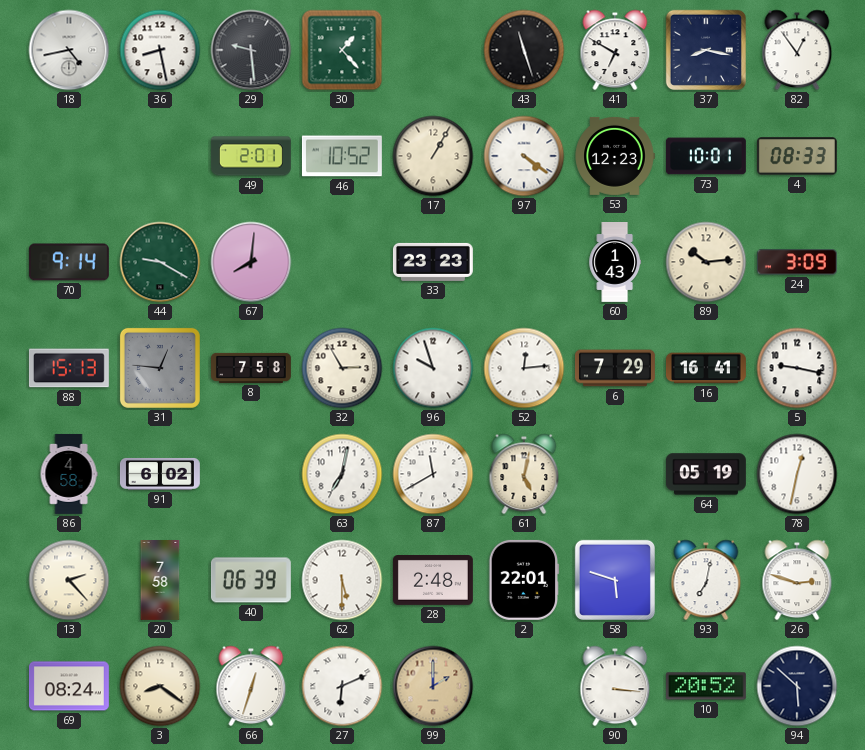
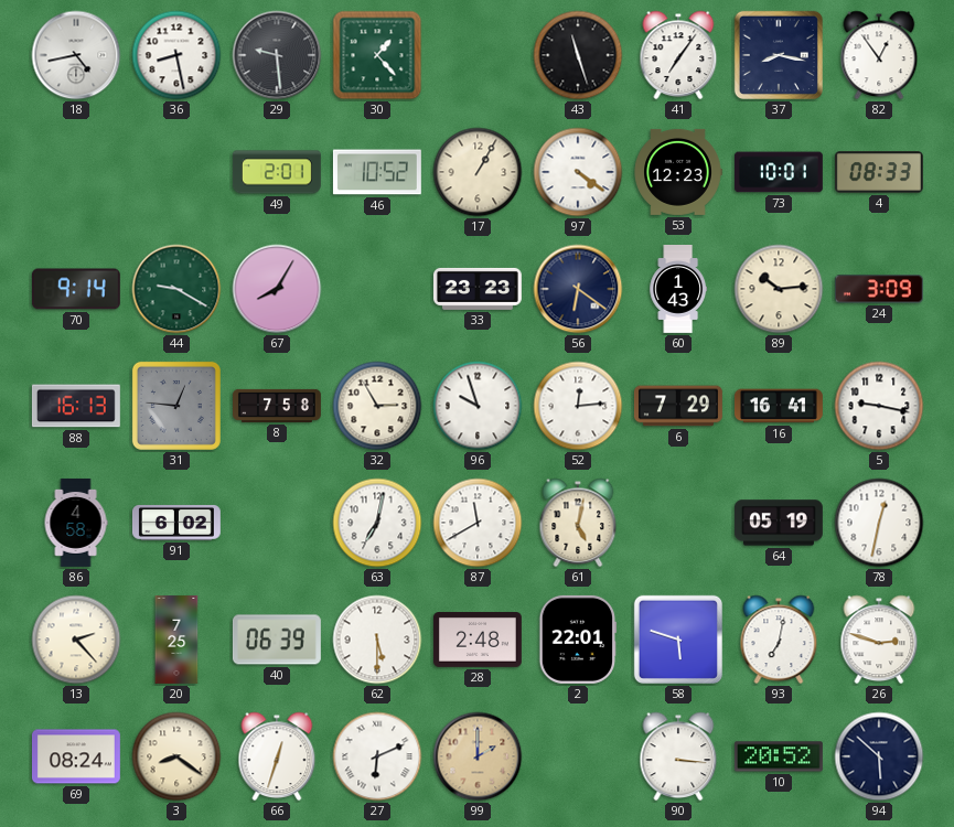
41: 6:50 -> 7:06
67: 8:01 -> 8:05
56: none -> 6:21
88: 15:13 -> 16:13
20: 7:58 -> 7:25
